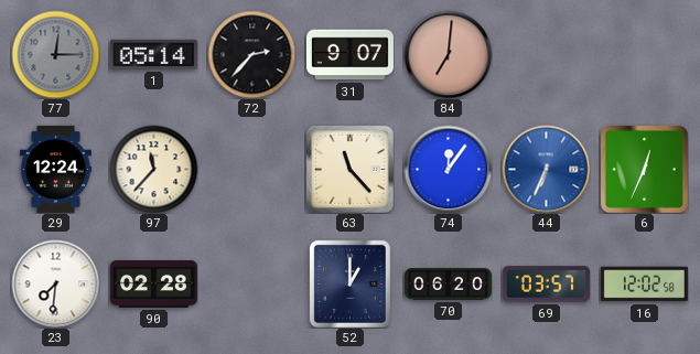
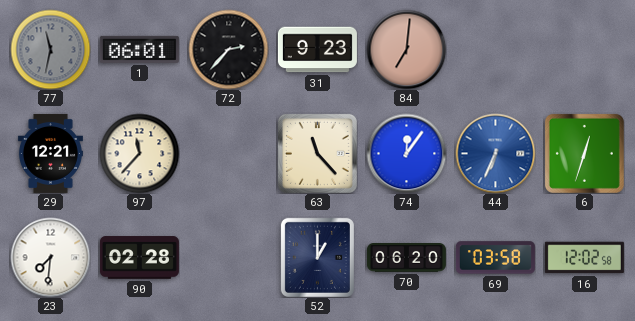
77: 12:15 -> 11:32
1: 05:14 -> 06:01
31: 9:07 -> 9:23
29: 12:24 -> 12:21
6: 12:34 -> 12:33
69: 03:57 -> 03:58
